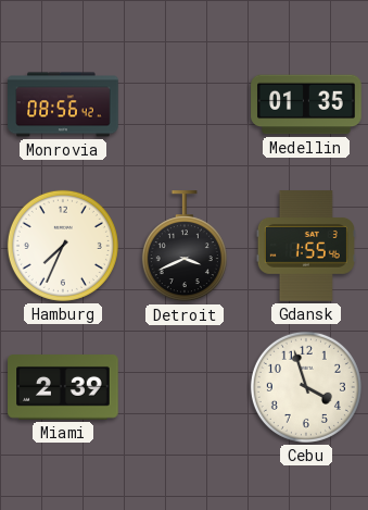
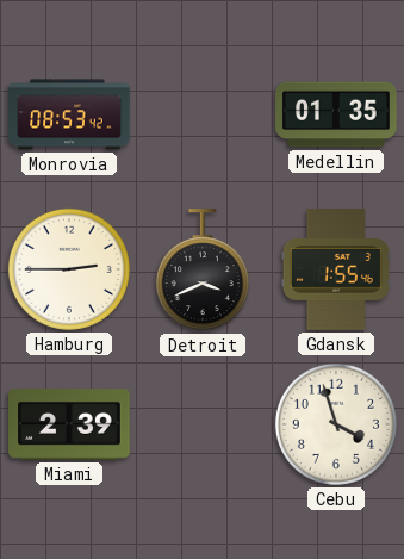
Monrovia: 08:56 -> 08:53
Hamburg: 7:34 -> 2:45
